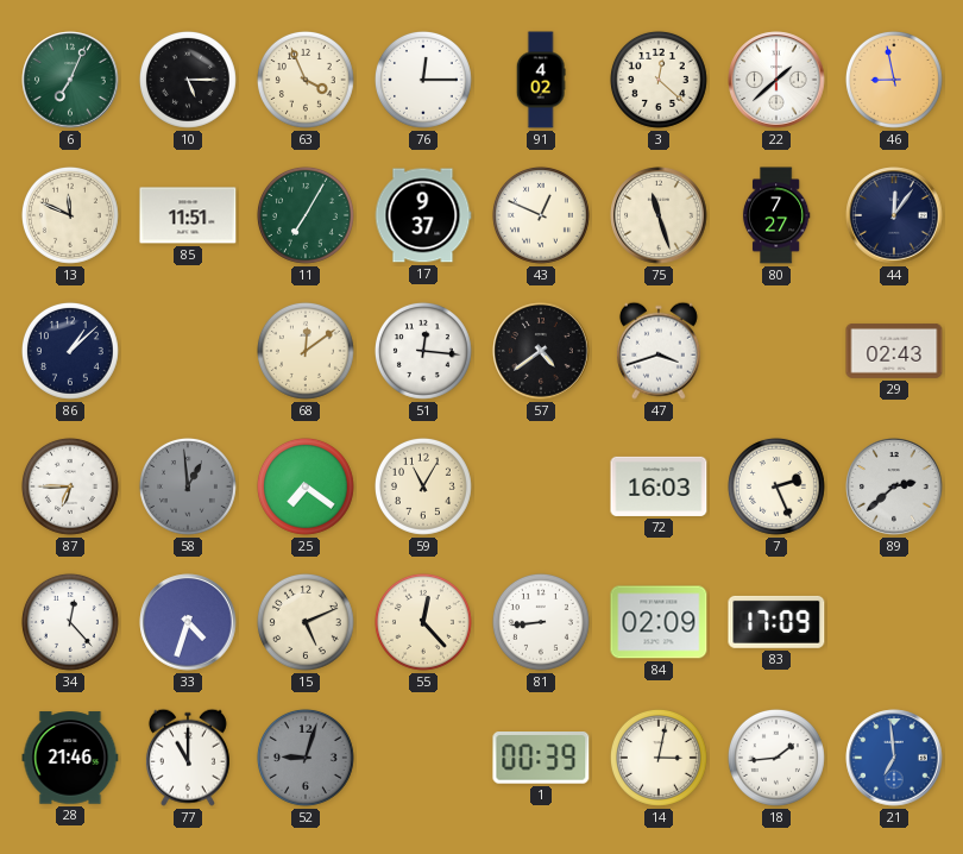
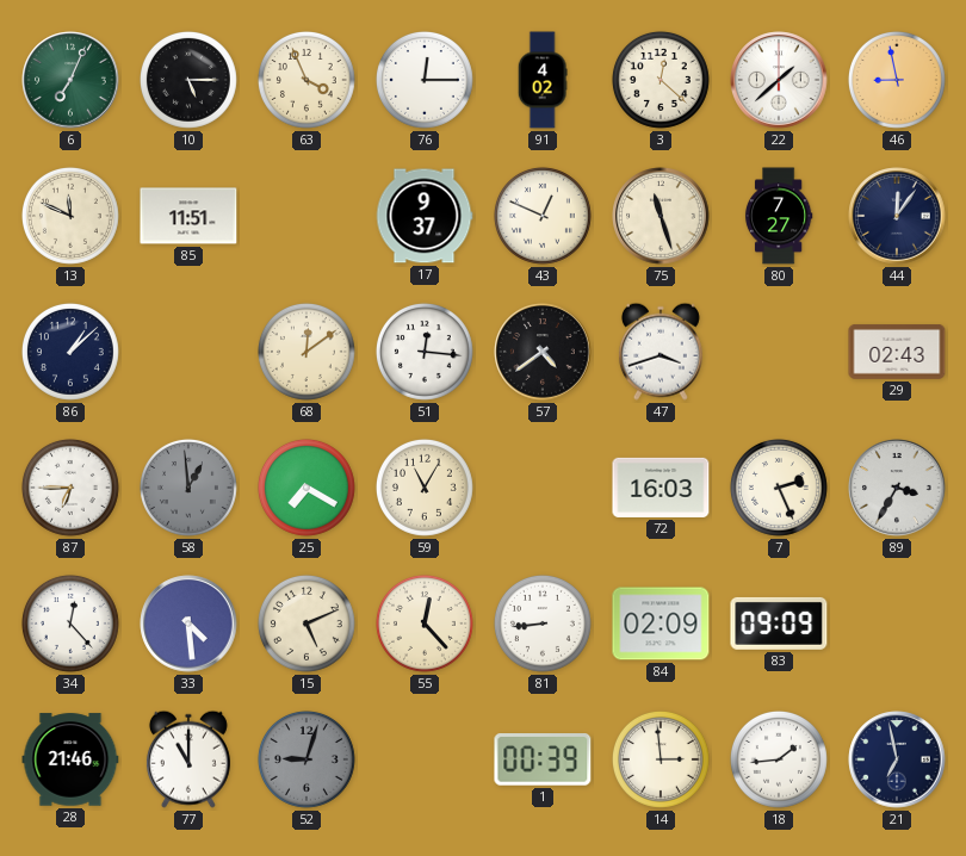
11: 7:05 -> none
25: 7:21 -> 7:20
89: 2:38 -> 3:35
33: 4:33 -> 4:29
83: 17:09 -> 09:09
14: 3:02 -> 2:59
21: 6:59 -> 6:58
21 dial: blue -> navy
